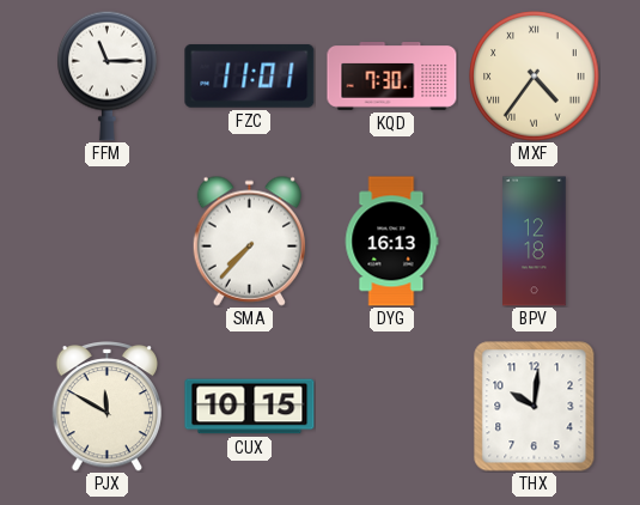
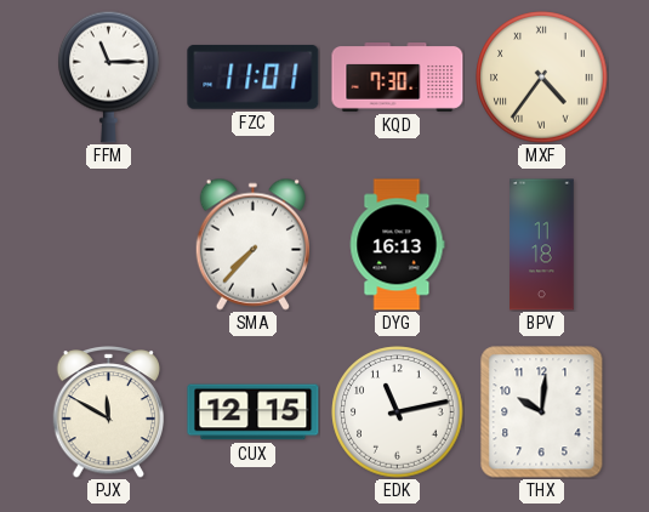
BPV: 12:18 -> 11:18
CUX: 10:15 -> 12:15
EDK: none -> 11:13
